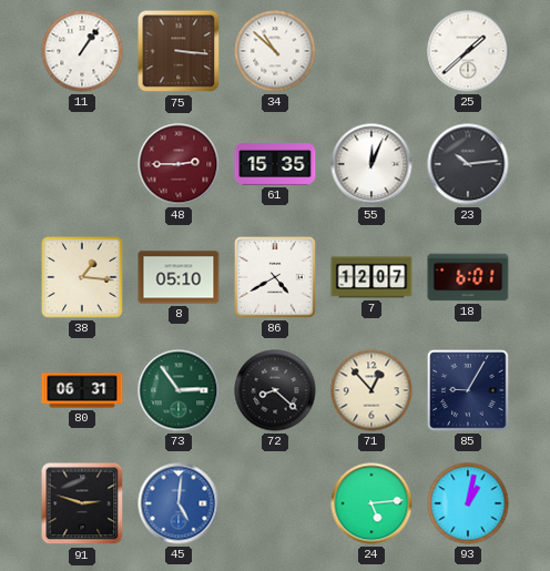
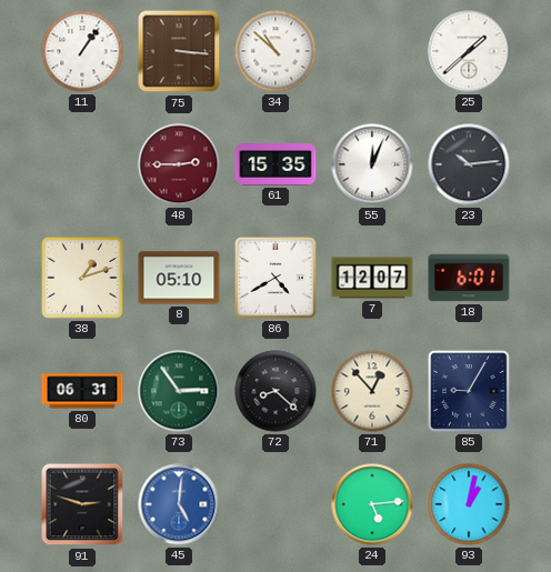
38: 1:16 -> 1:12
